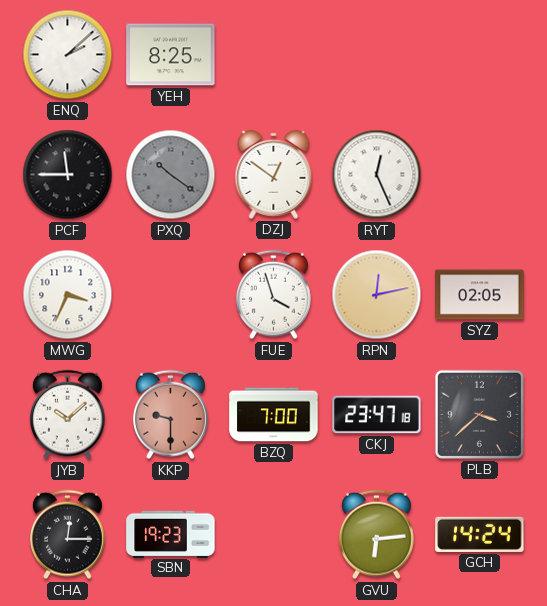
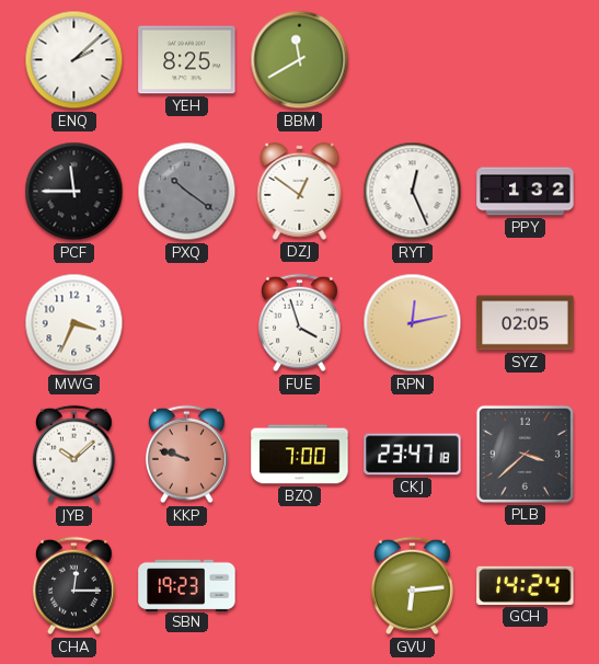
BBM: none -> 11:40
PPY: none -> 1:32
KKP: 9:30 -> 9:48
